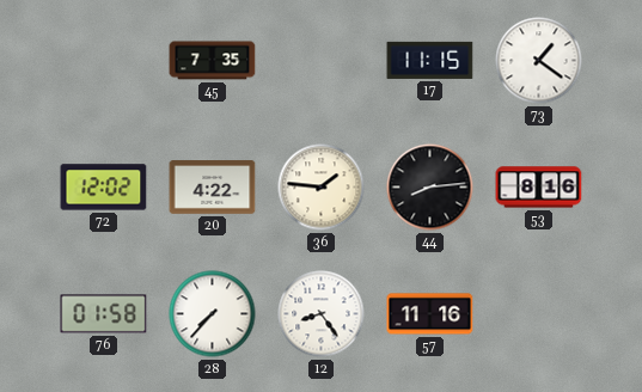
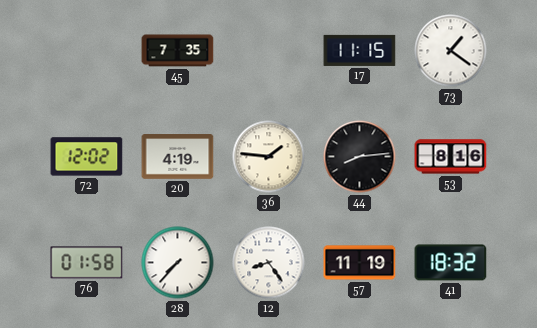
20: 4:22 -> 4:19
57: 11:16 -> 11:19
41: none -> 18:32
